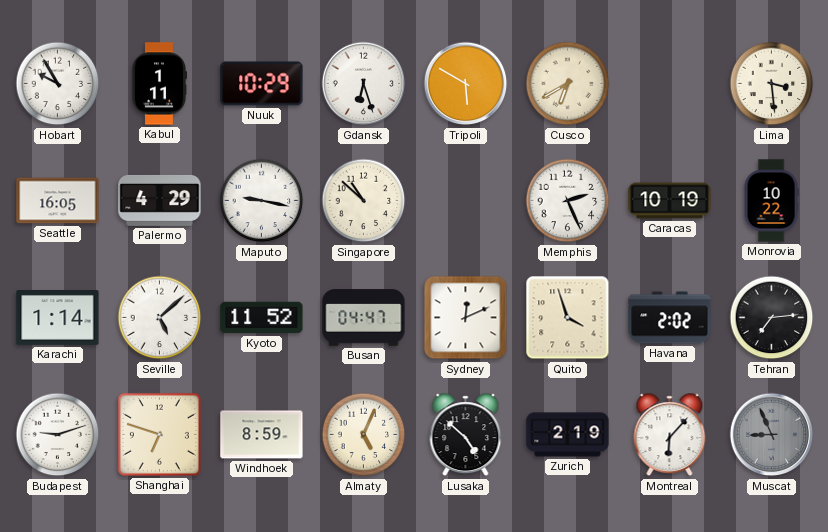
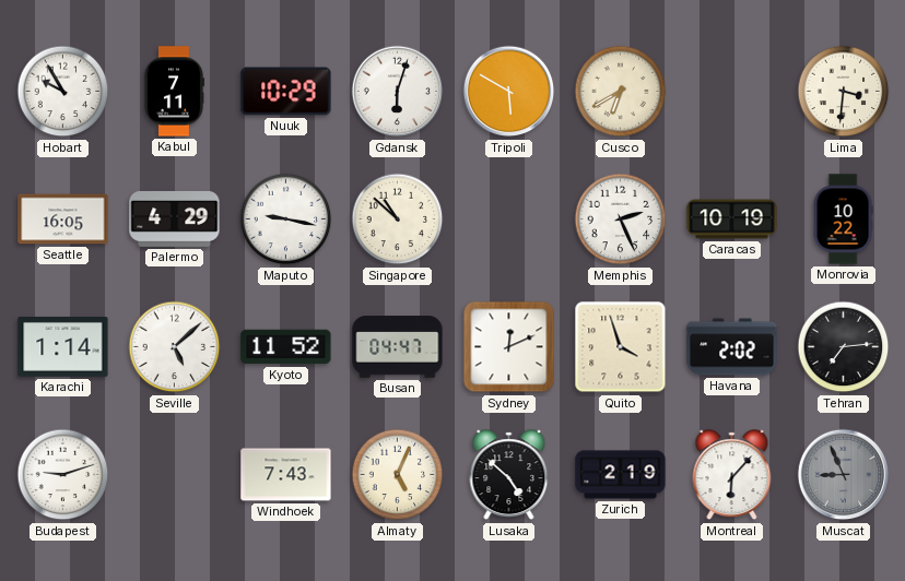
Kabul: 1:11 -> 7:11
Gdansk: 6:27 -> 6:03
Lima: 3:29 -> 3:31
Shanghai: 6:48 -> none
Windhoek: 8:59 -> 7:43
